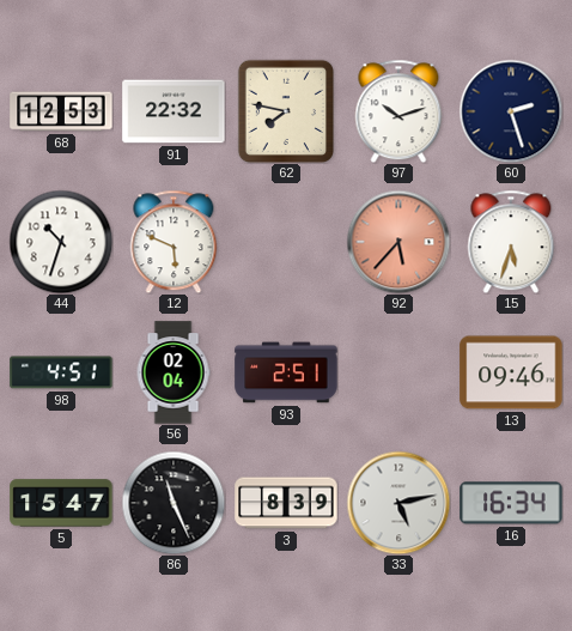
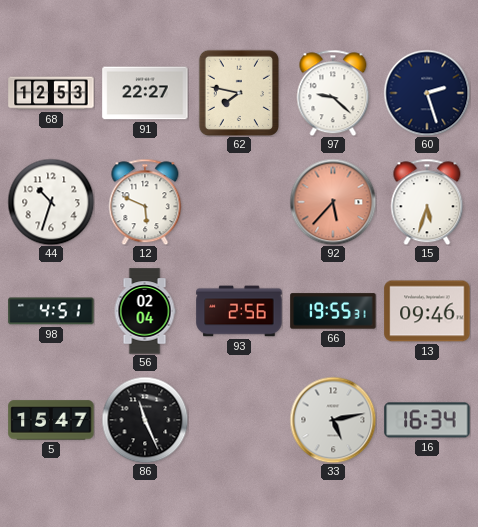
91: 22:32 -> 22:27
97: 10:12 -> 9:22
93: 2:51 -> 2:56
66: none -> 19:55
3: 8:39 -> none
